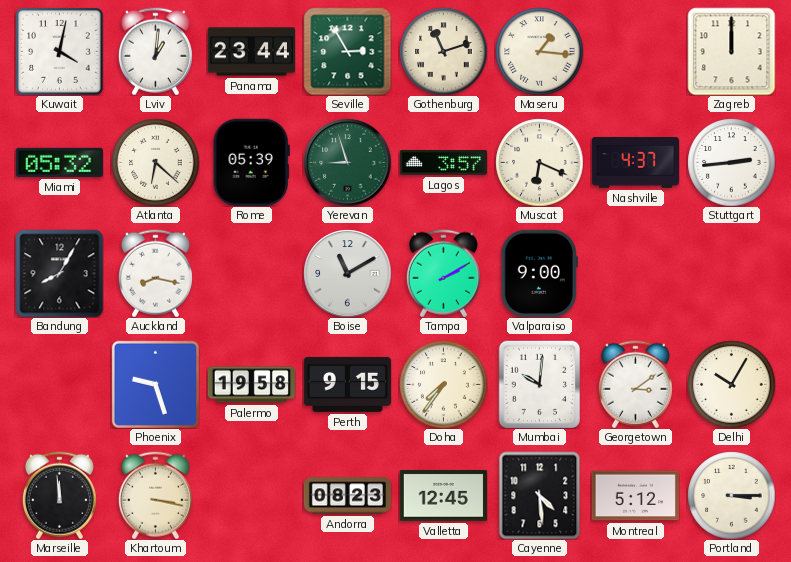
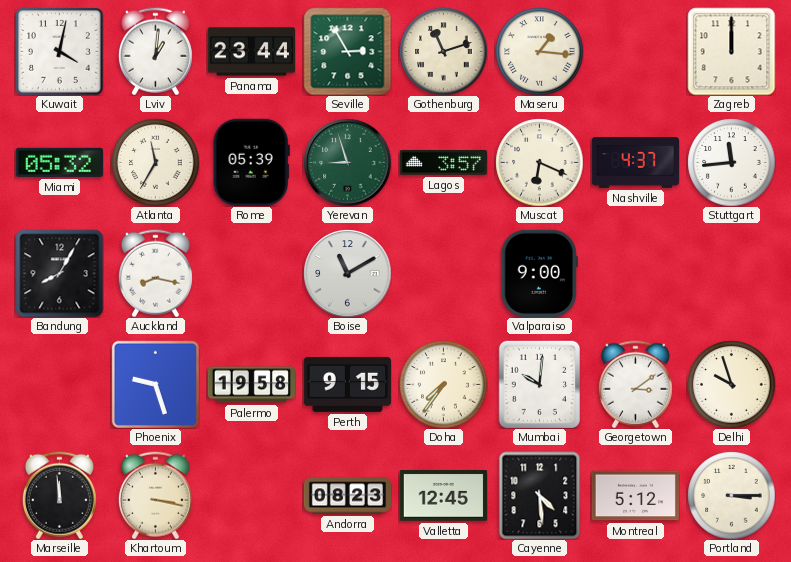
Atlanta: 6:22 -> 11:35
Stuttgart: 2:44 -> 11:44
Tampa: 2:10 -> none
Delhi: 10:05 -> 9:57
